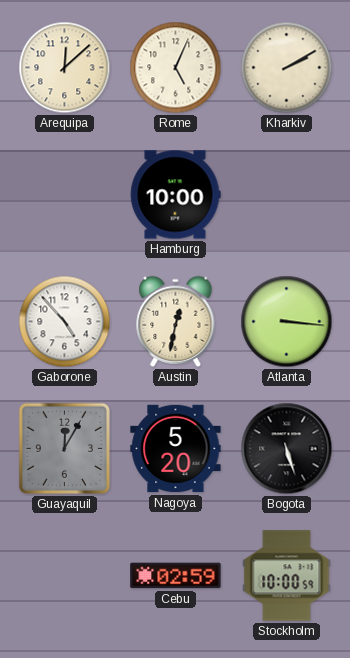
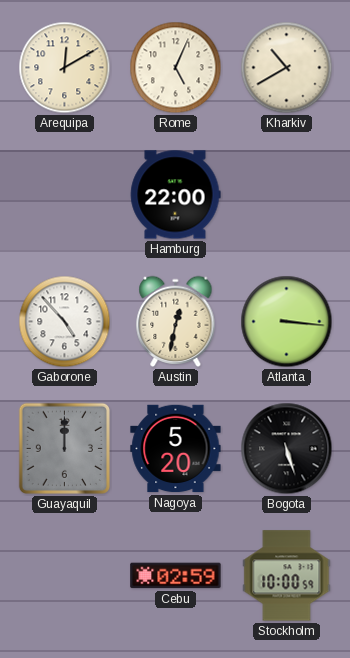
Arequipa: 12:08 -> 12:10
Kharkiv: 2:10 -> 10:40
Hamburg: 10:00 -> 22:00
Guayaquil: 12:05 -> 12:00
